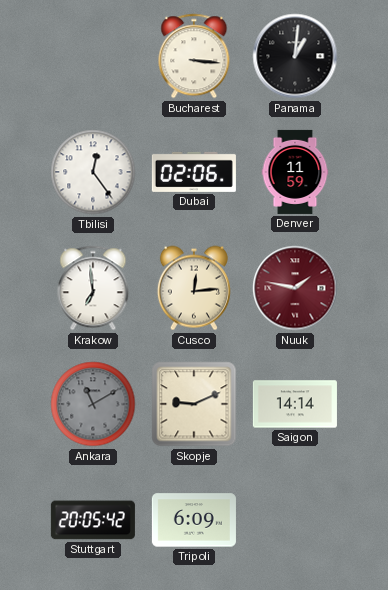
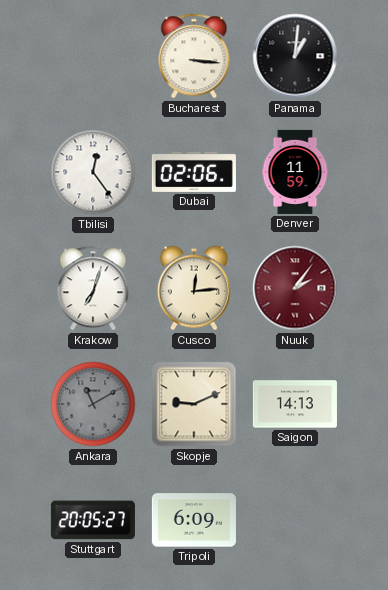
Krakow: 6:59 -> 7:03
Nuuk: 1:47 -> 2:06
Saigon: 14:14 -> 14:13
Stuttgart: 20:05:42 -> 20:05:27
